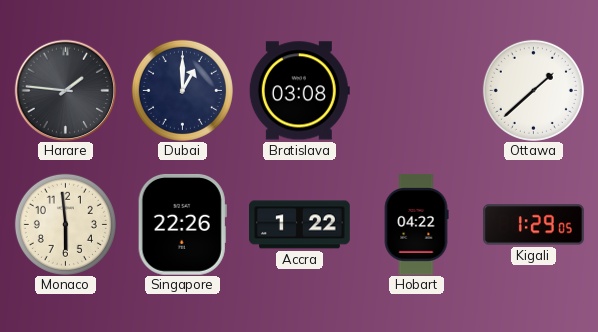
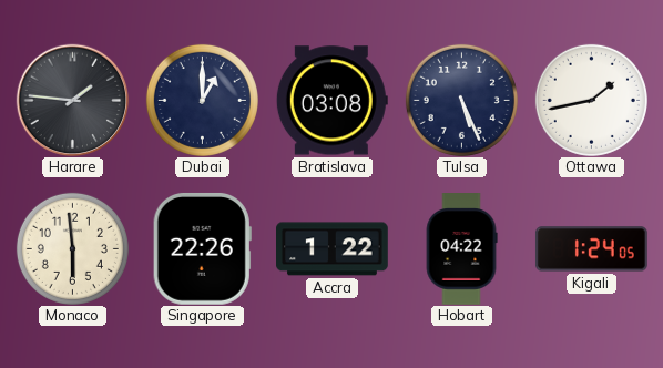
Tulsa: none -> 5:26
Ottawa: 1:38 -> 1:43
Kigali: 1:29 -> 1:24
